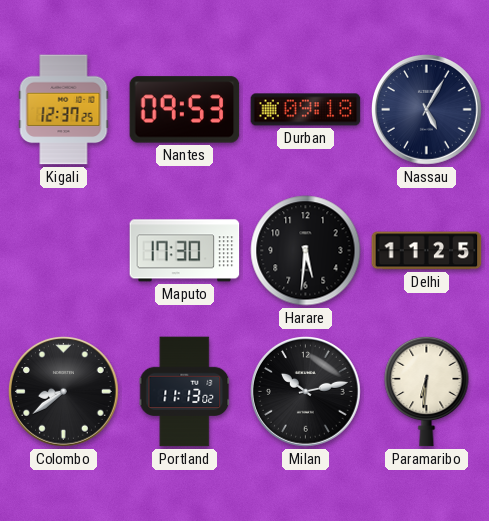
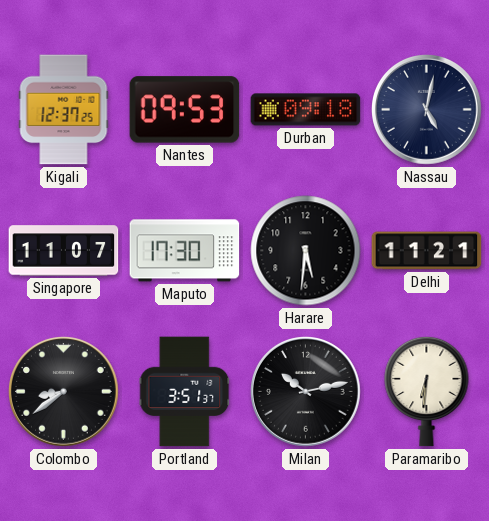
Nassau: 5:05 -> 5:02
Singapore: none -> 11:07
Delhi: 11:25 -> 11:21
Portland: 11:13 -> 3:51
